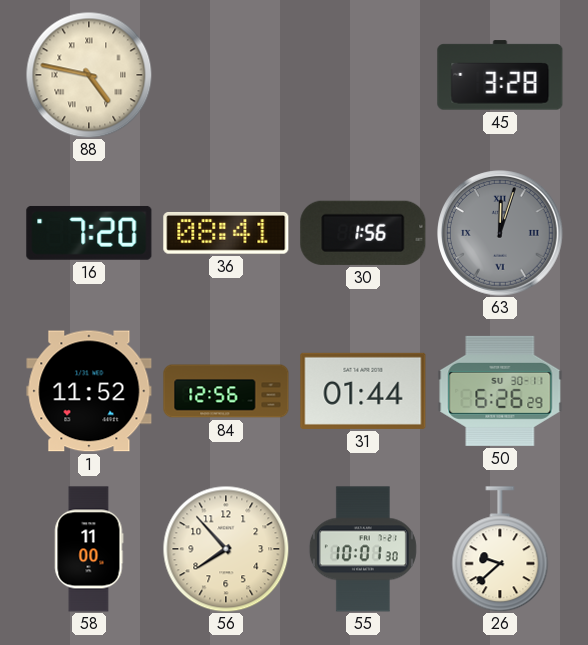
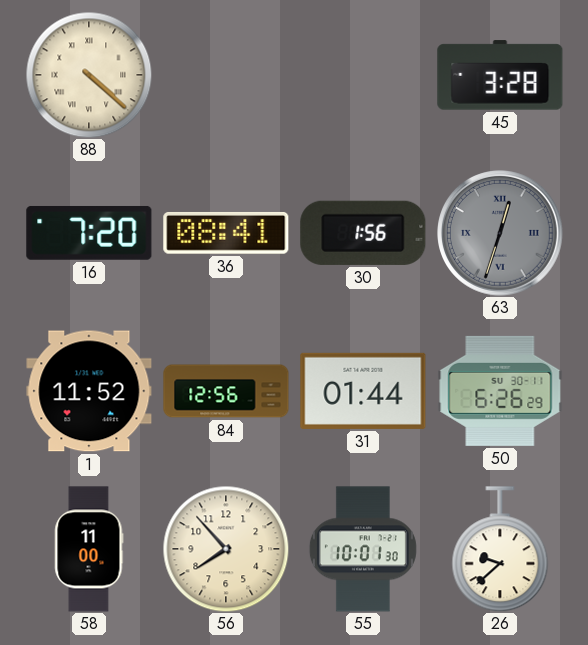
88: 4:47 -> 4:22
63: 12:03 -> 12:33
